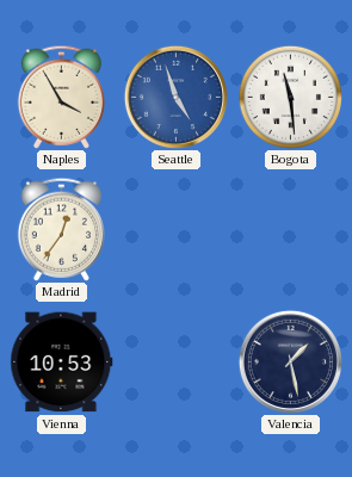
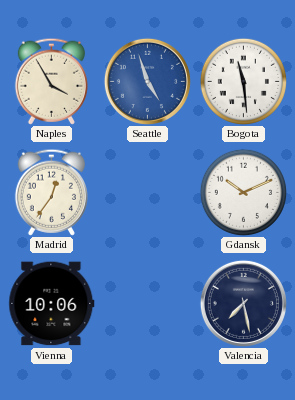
Gdansk: none -> 10:11
Vienna: 10:53 -> 10:06
Valencia: 1:28 -> 7:28
